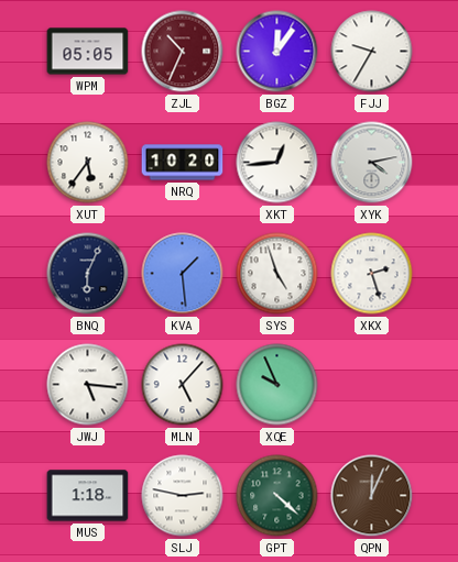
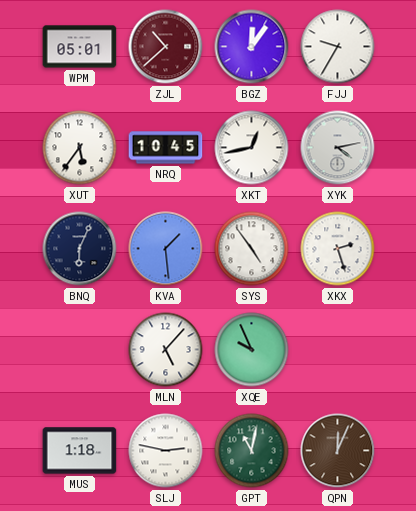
WPM: 05:05 -> 05:01
ZJL: 10:34 -> 10:38
NRQ: 10:20 -> 10:45
XKT: 12:44 -> 12:43
SYS: 4:57 -> 4:54
JWJ: 5:16 -> none
GPT: 4:22 -> 11:02
